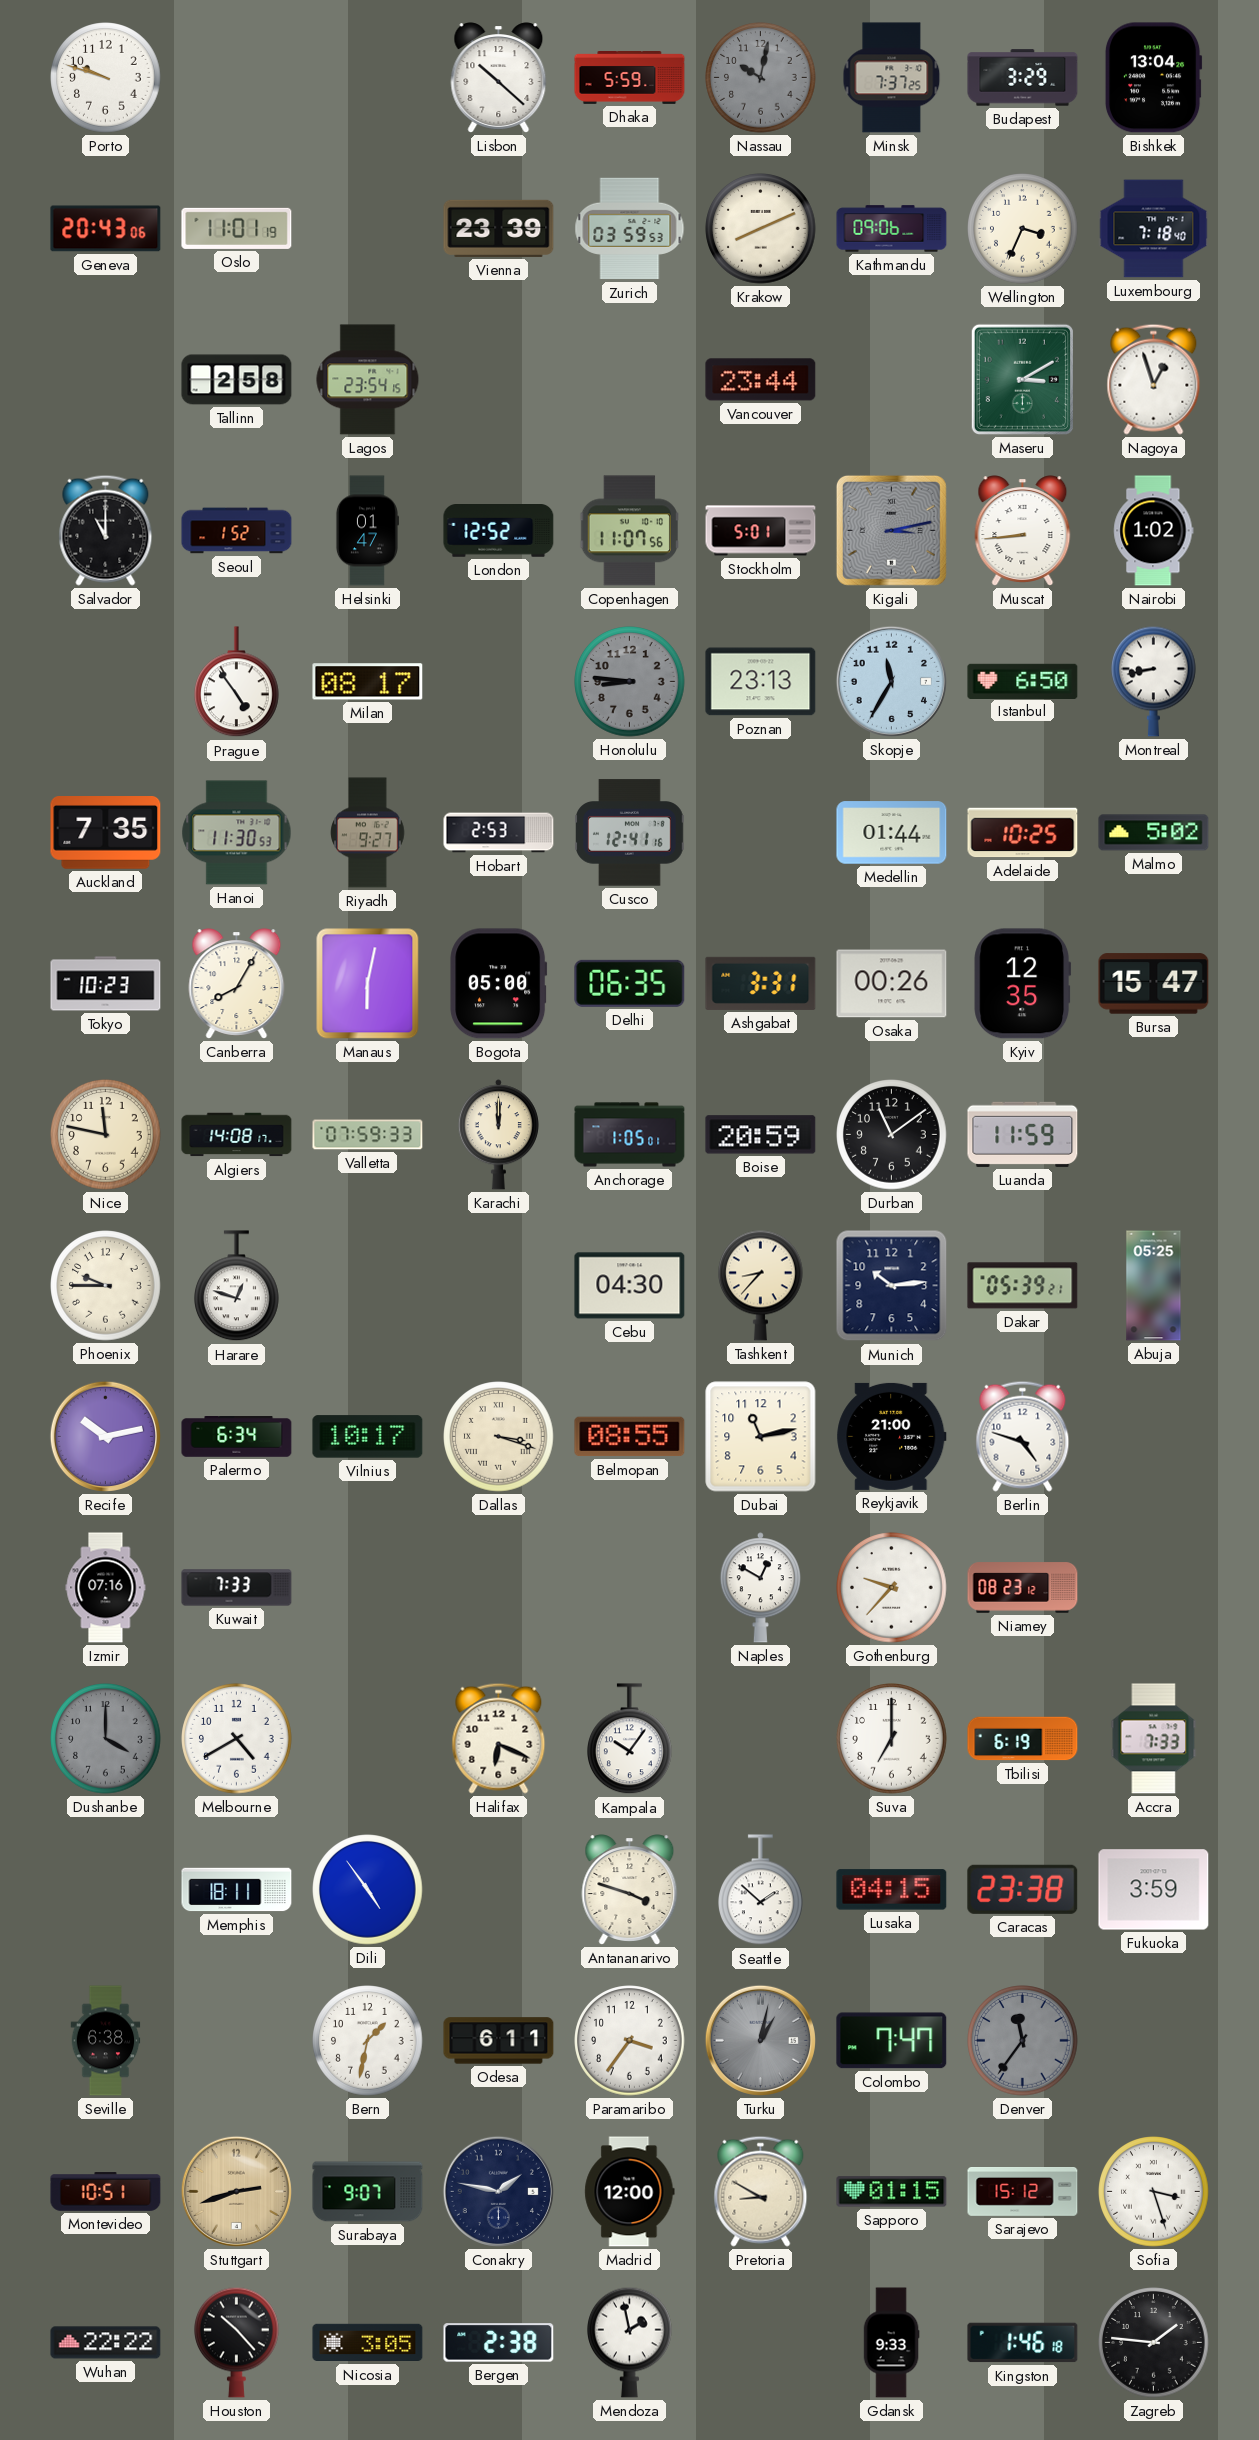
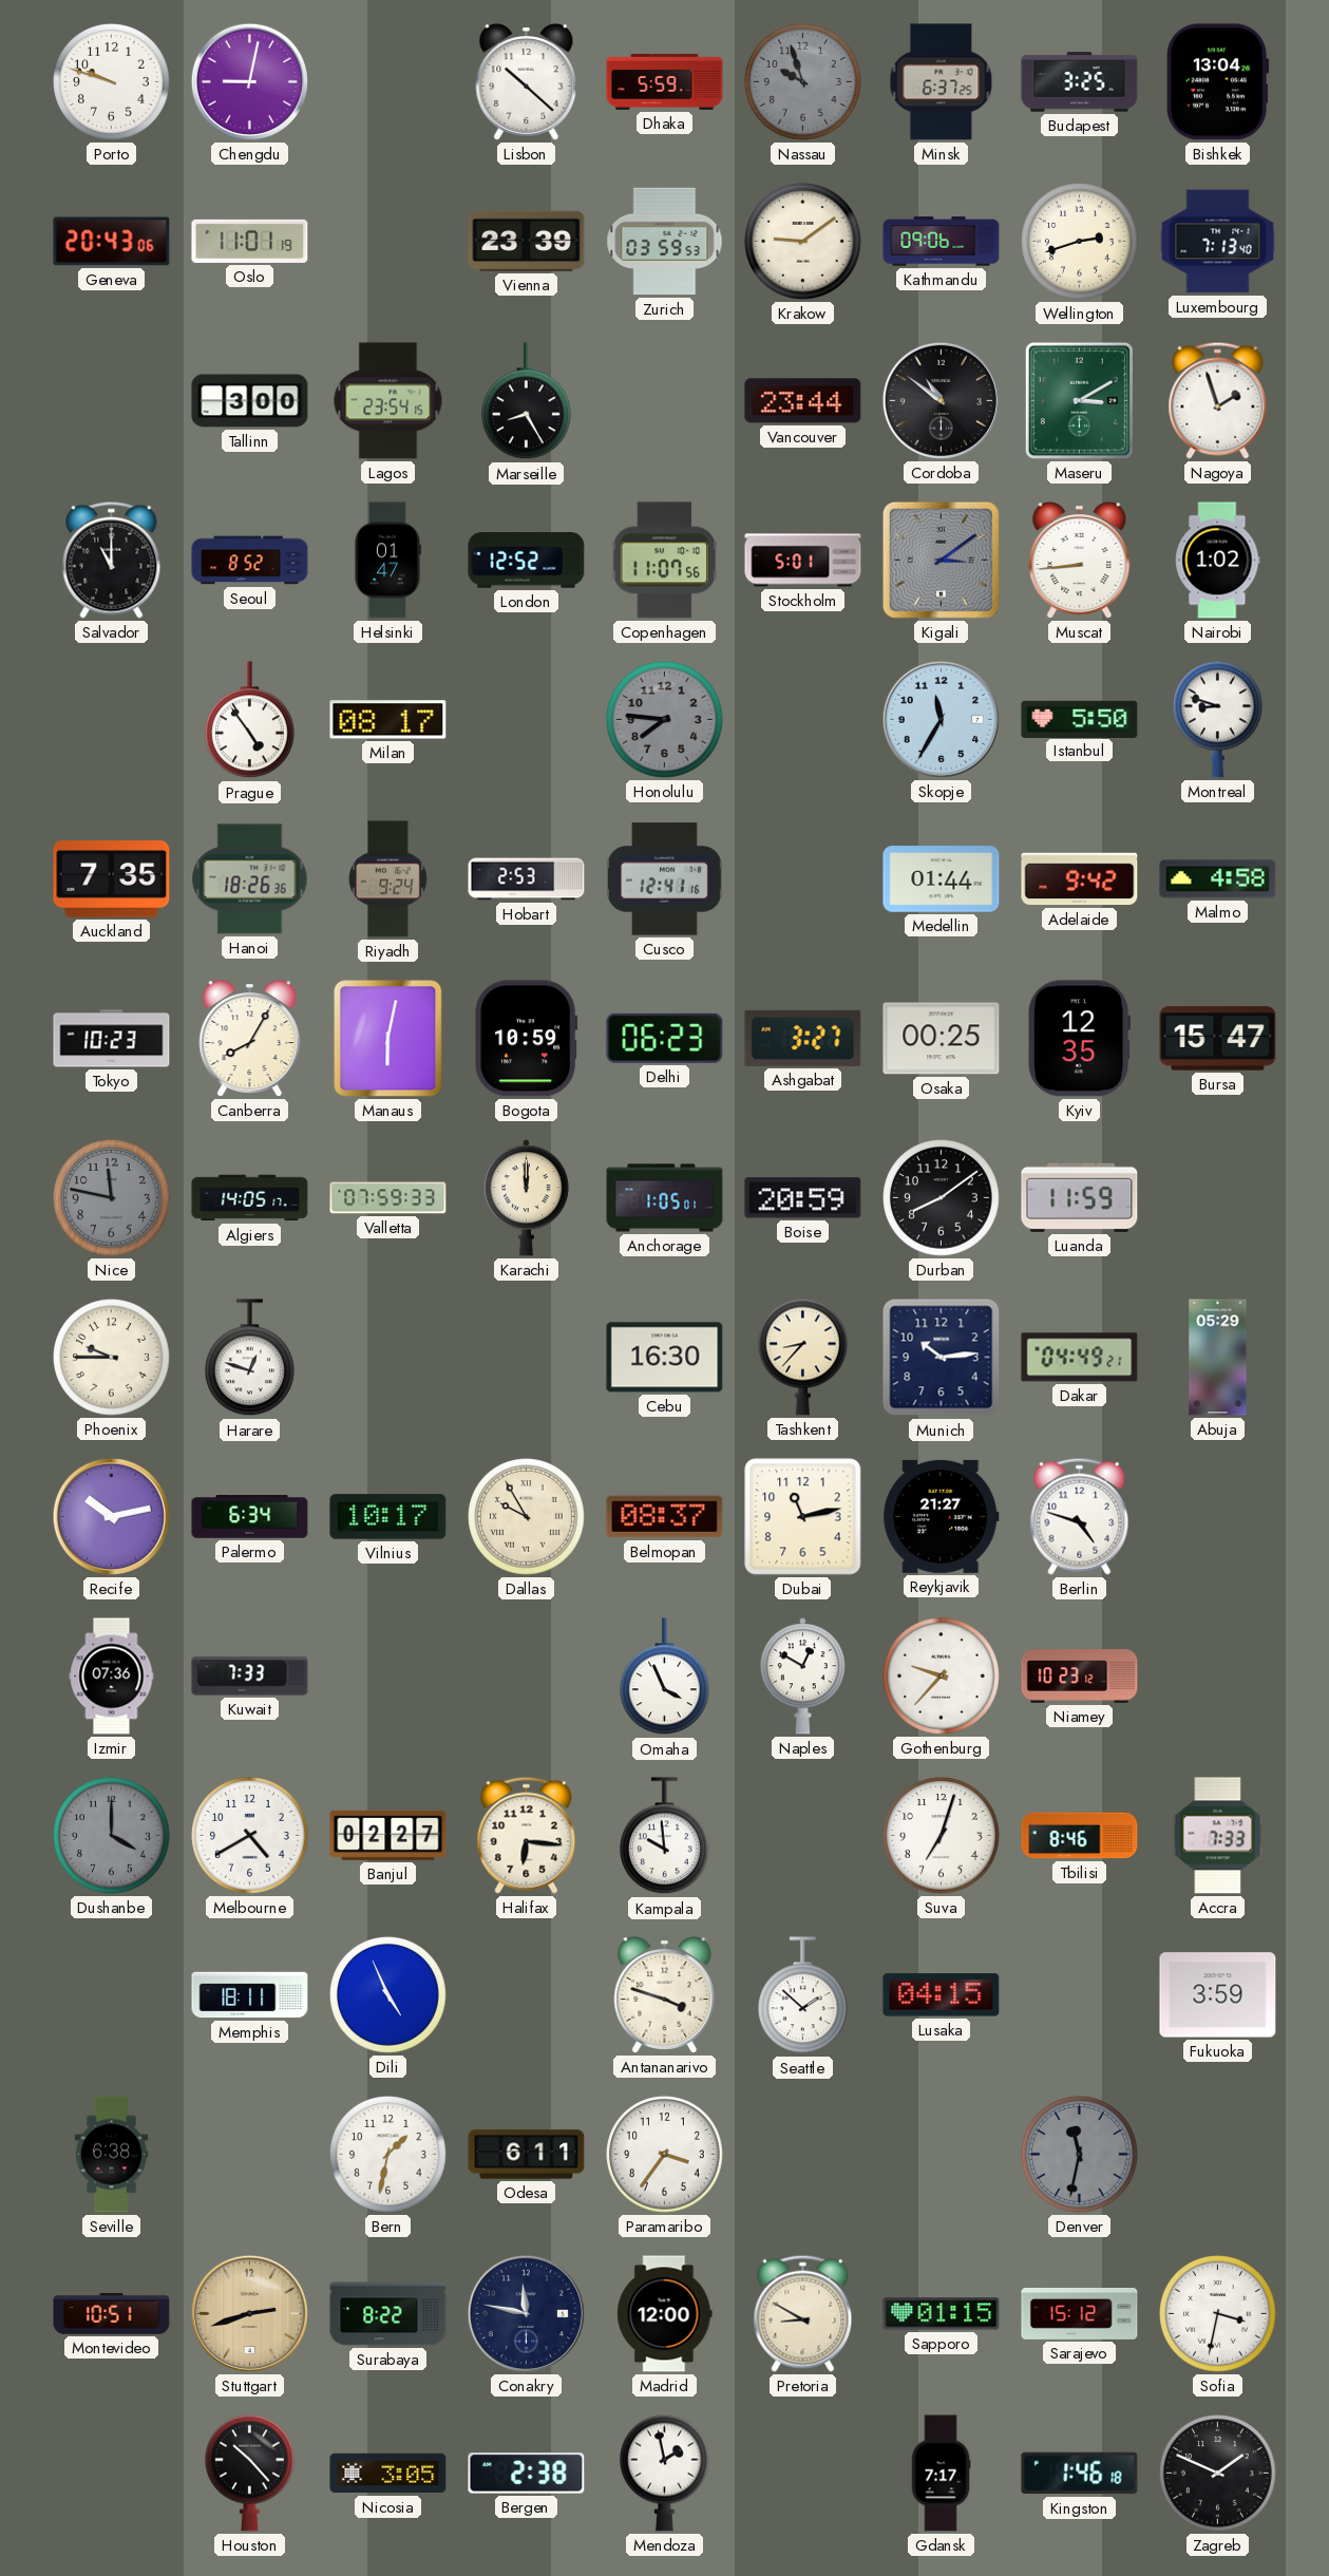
Chengdu: none -> 9:02
Nassau: 10:02 -> 9:57
Minsk: 7:37 -> 6:37
Budapest: 3:29 -> 3:25
Krakow: 8:11 -> 9:09
Wellington: 3:34 -> 2:42
Luxembourg: 7:18 -> 7:13
Tallinn: 2:58 -> 3:00
Marseille: none -> 8:25
Cordoba: none -> 10:51
Nagoya: 12:57 -> 1:57
Seoul: 1:52 -> 8:52
Kigali: 3:13 -> 3:09
Honolulu: 8:46 -> 7:46
Poznan: 23:13 -> none
Istanbul: 6:50 -> 5:50
Montreal: 8:43 -> 8:48
Hanoi: 11:30 -> 18:26
Riyadh: 9:27 -> 9:24
Adelaide: 10:25 -> 9:42
Malmo: 5:02 -> 4:58
Bogota: 05:00 -> 10:59
Delhi: 06:35 -> 06:23
Ashgabat: 3:31 -> 3:27
Osaka: 00:26 -> 00:25
Nice dial: cream -> grey
Algiers: 14:08 -> 14:05
Durban: 11:09 -> 8:09
Cebu: 04:30 -> 16:30
Dakar: 05:39 -> 04:49
Abuja: 05:25 -> 05:29
Dallas: 3:18 -> 9:55
Belmopan: 08:55 -> 08:37
Reykjavik: 21:00 -> 21:27
Izmir: 07:16 -> 07:36
Omaha: none -> 3:56
Niamey: 08:23 -> 10:23
Banjul: none -> 02:27
Halifax: 6:19 -> 6:16
Kampala: 10:06 -> 9:59
Suva: 7:00 -> 7:03
Tbilisi: 6:19 -> 8:46
Dili: 4:54 -> 4:56
Caracas: 23:38 -> none
Turku: 1:02 -> none
Colombo: 7:47 -> none
Denver: 11:36 -> 11:32
Surabaya: 9:07 -> 8:22
Conakry: 1:47 -> 11:47
Sofia: 3:27 -> 3:32
Wuhan: 22:22 -> none
Gdansk: 9:33 -> 7:17
Zagreb: 1:46 -> 1:49
